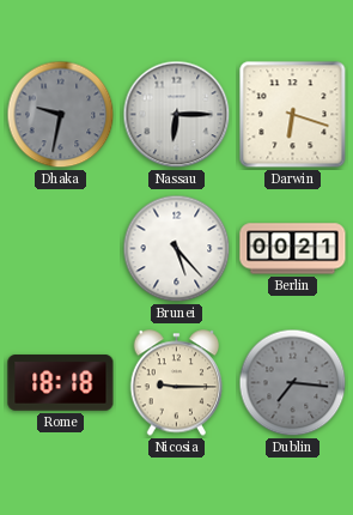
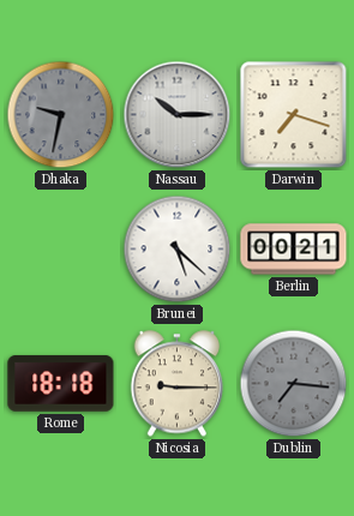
Nassau: 6:15 -> 10:15
Darwin: 6:18 -> 7:18
Brunei: 5:23 -> 5:22
